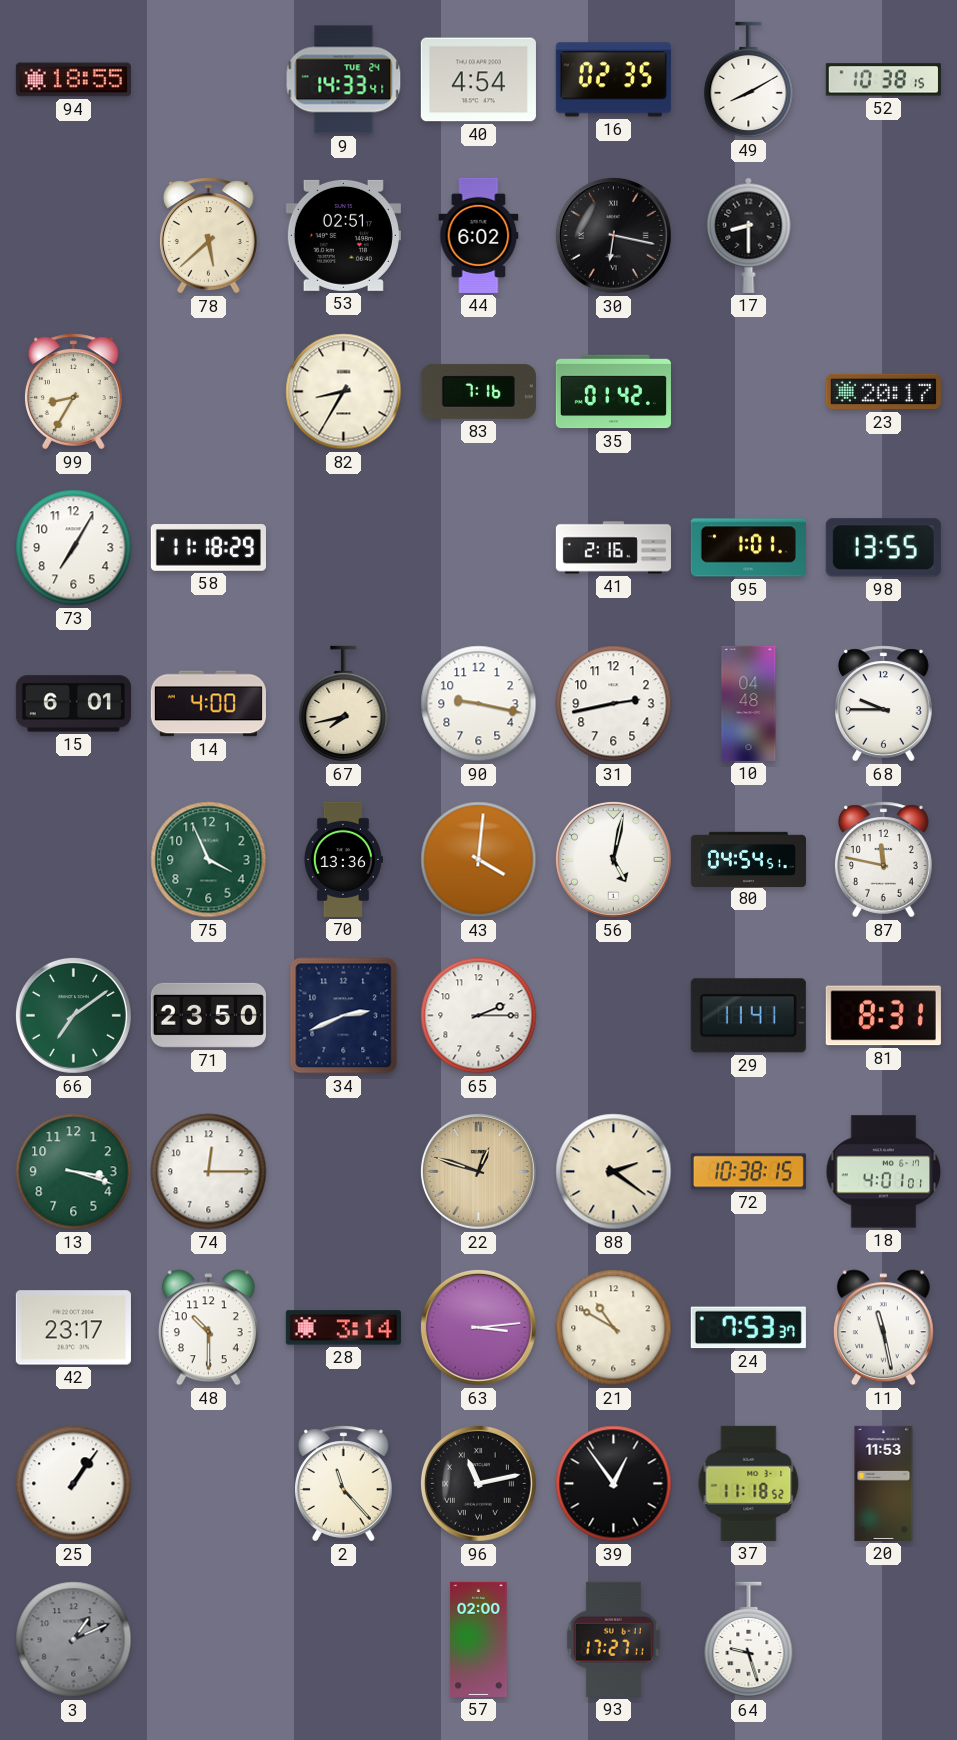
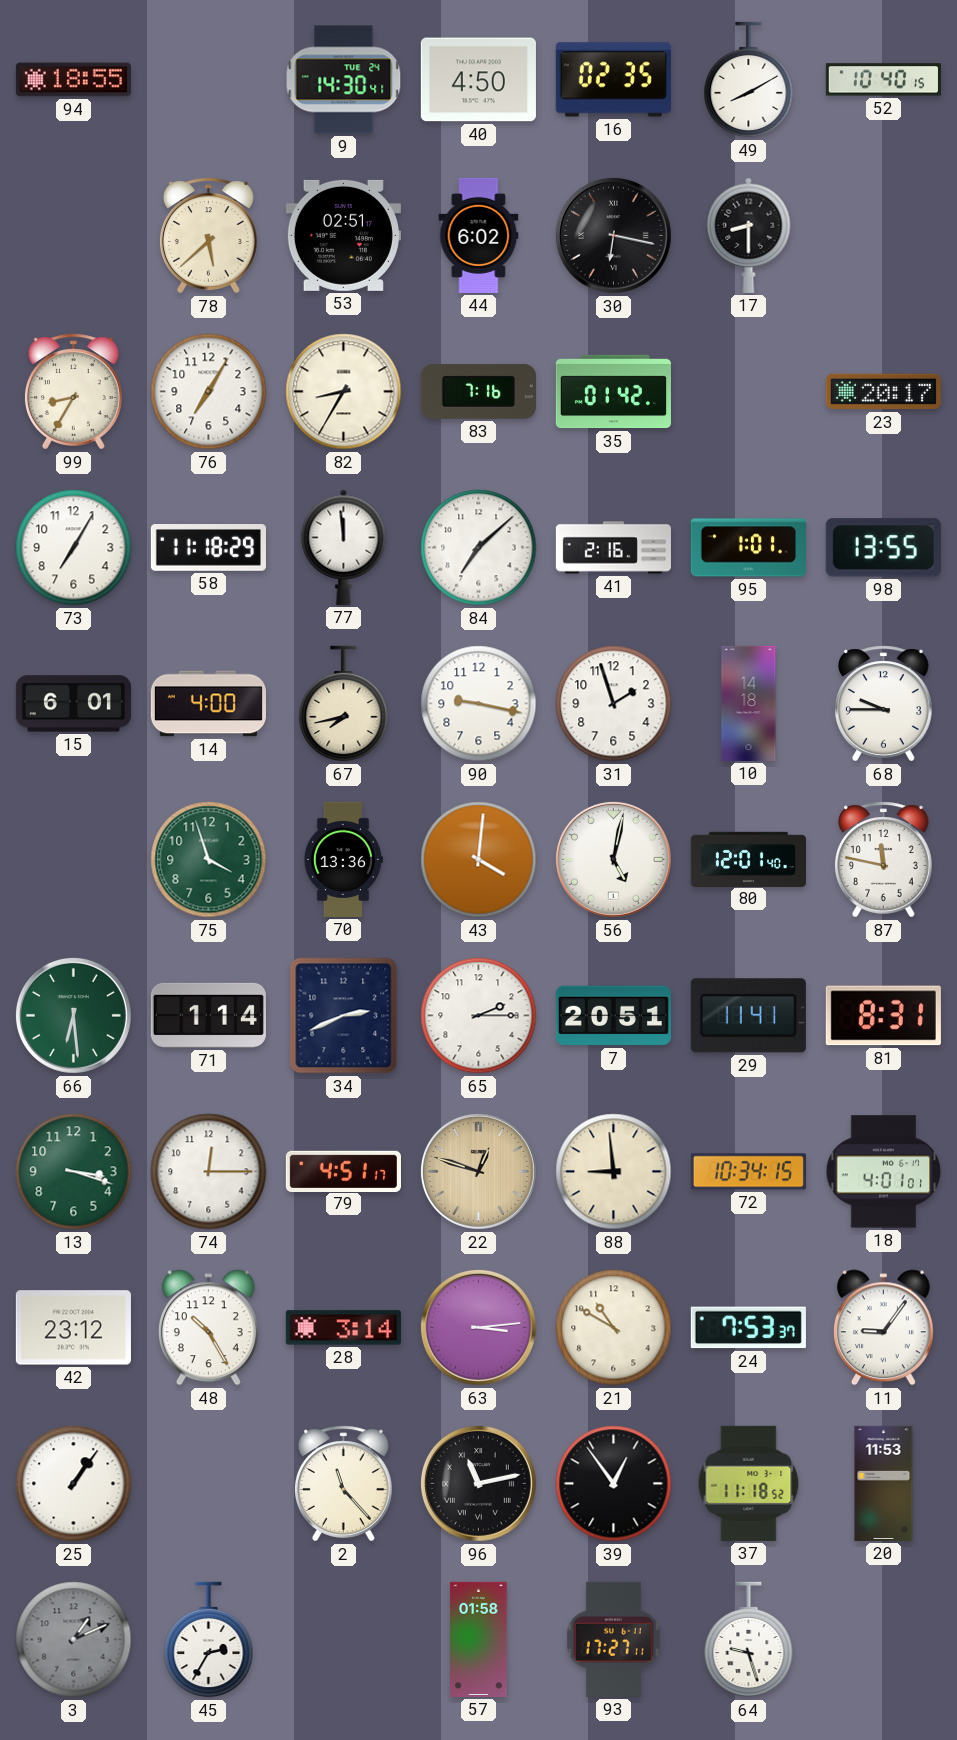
9: 14:33 -> 14:30
40: 4:54 -> 4:50
52: 10:38 -> 10:40
76: none -> 7:05
77: none -> 11:59
84: none -> 7:08
31: 2:43 -> 1:57
10: 04:48 -> 14:18
75: 3:56 -> 3:57
80: 04:54 -> 12:01
66: 7:09 -> 6:29
71: 23:50 -> 1:14
7: none -> 20:51
79: none -> 4:51
88: 2:21 -> 8:59
72: 10:38 -> 10:34
42: 23:17 -> 23:12
48: 10:30 -> 10:25
11: 11:28 -> 9:06
45: none -> 2:35
57: 02:00 -> 01:58
